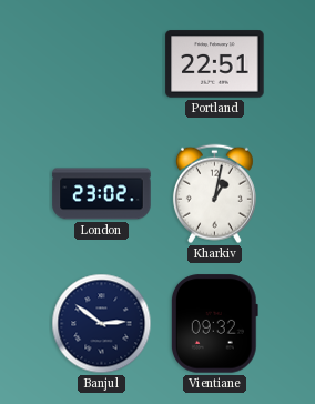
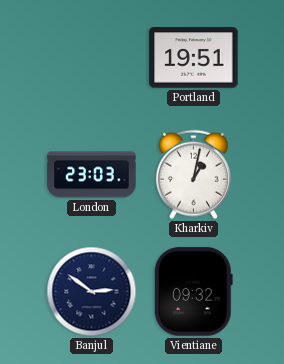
Portland: 22:51 -> 19:51
London: 23:02 -> 23:03
